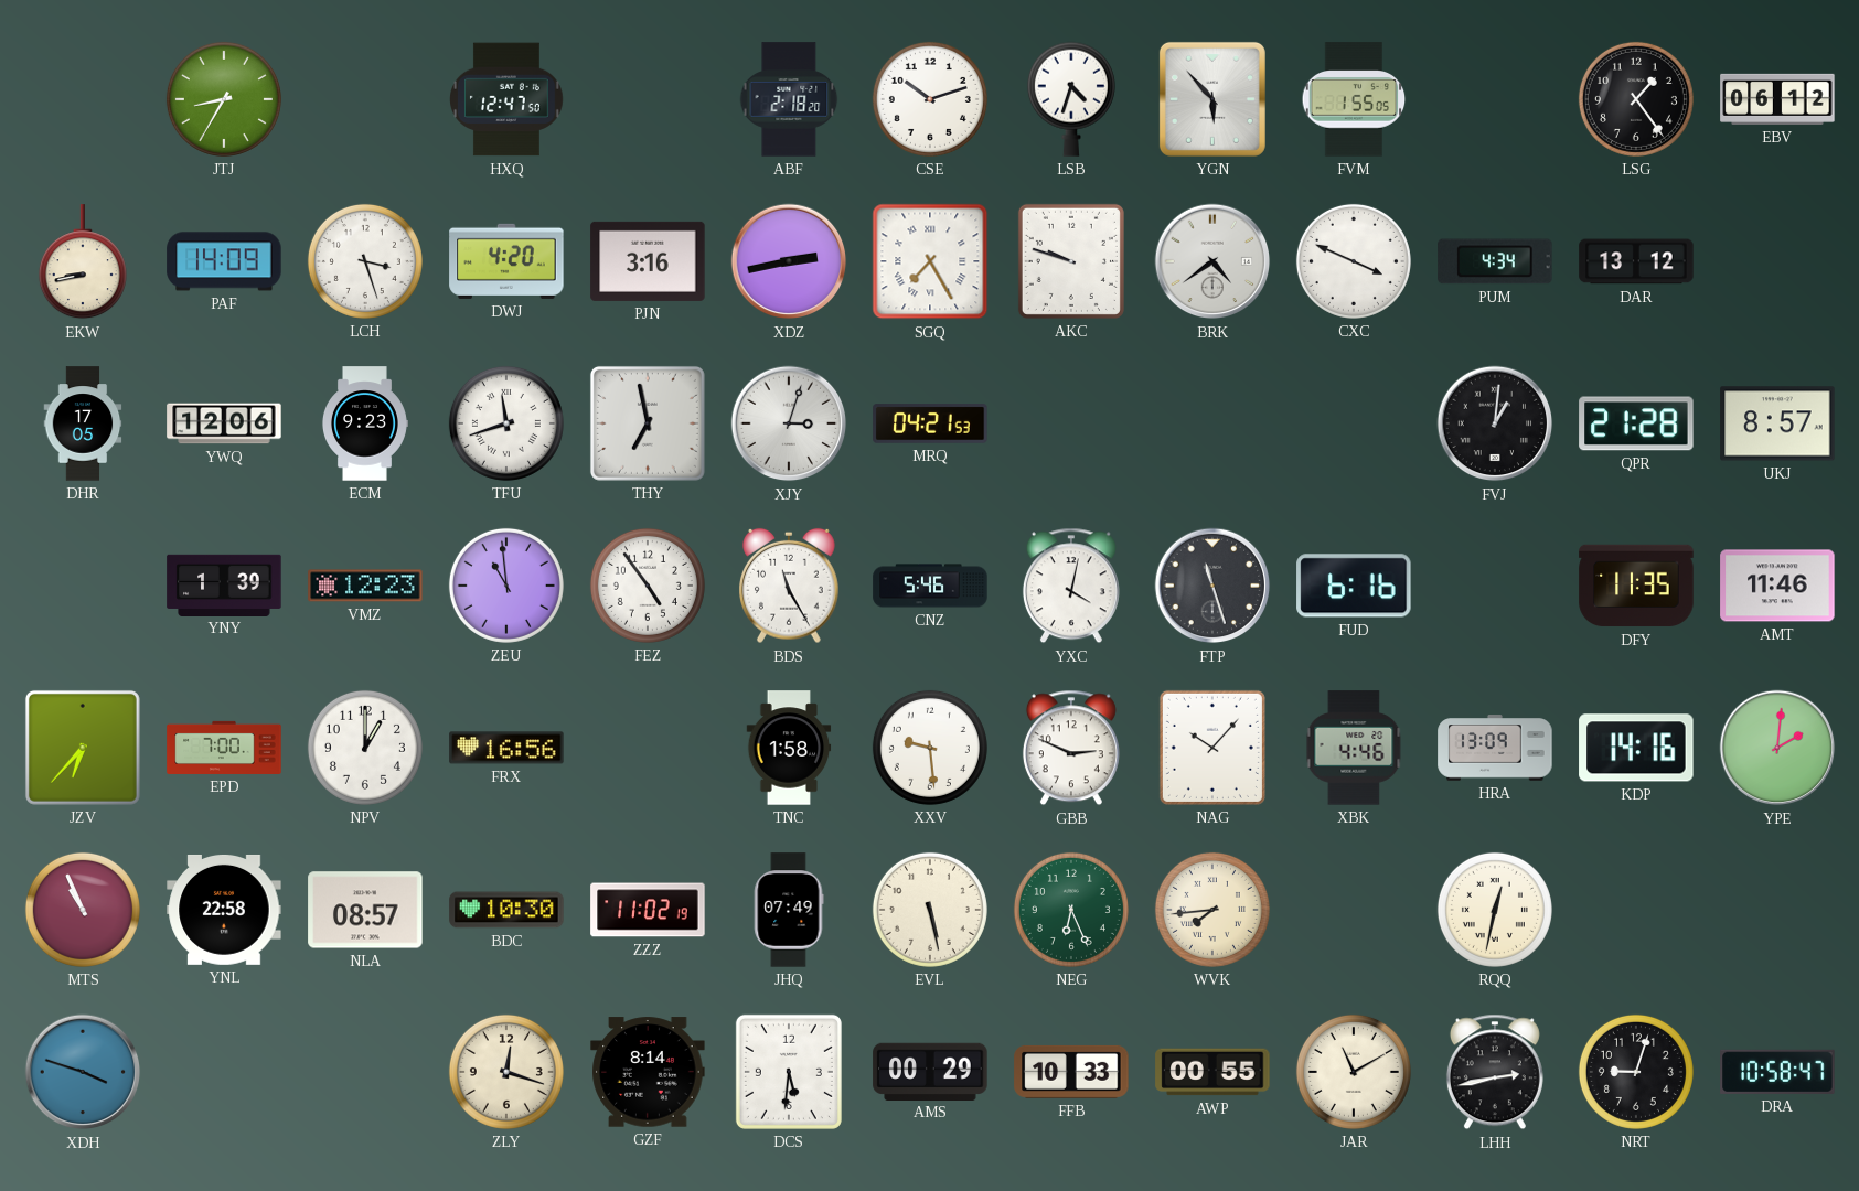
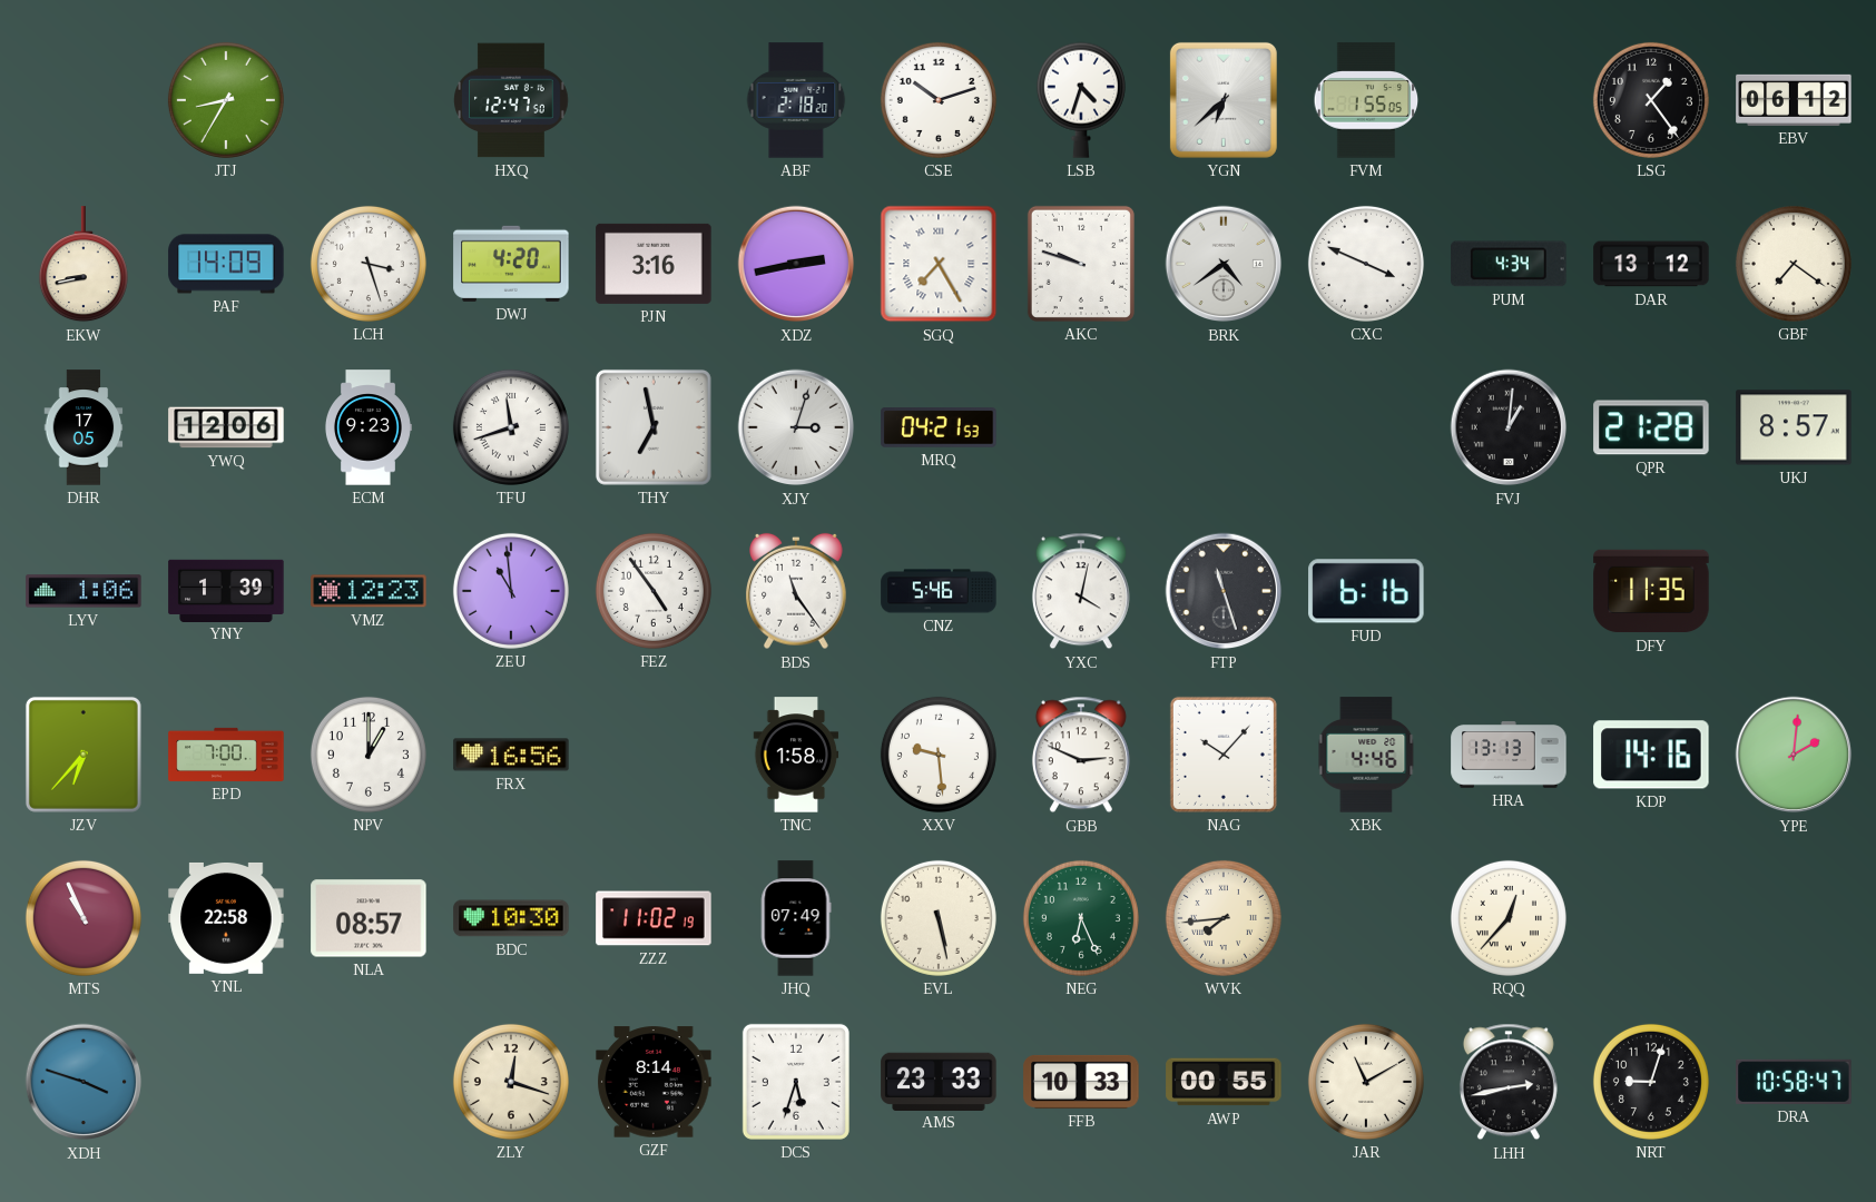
YGN: 5:53 -> 6:38
GBF: none -> 7:21
LYV: none -> 1:06
BDS: 11:25 -> 11:24
AMT: 11:46 -> none
HRA: 13:09 -> 13:13
RQQ: 12:32 -> 12:37
DCS: 5:31 -> 5:33
AMS: 00:29 -> 23:33
